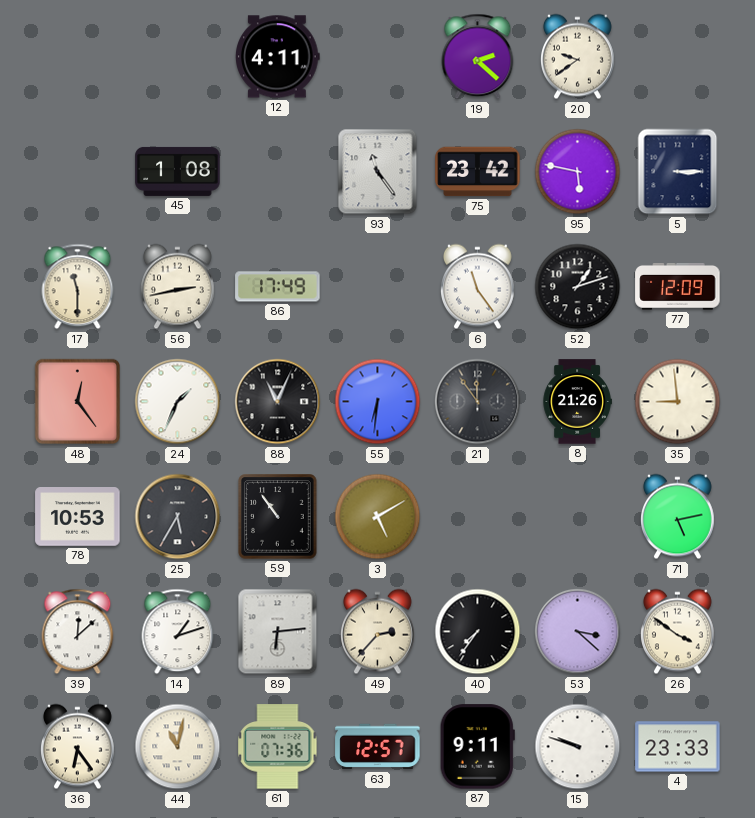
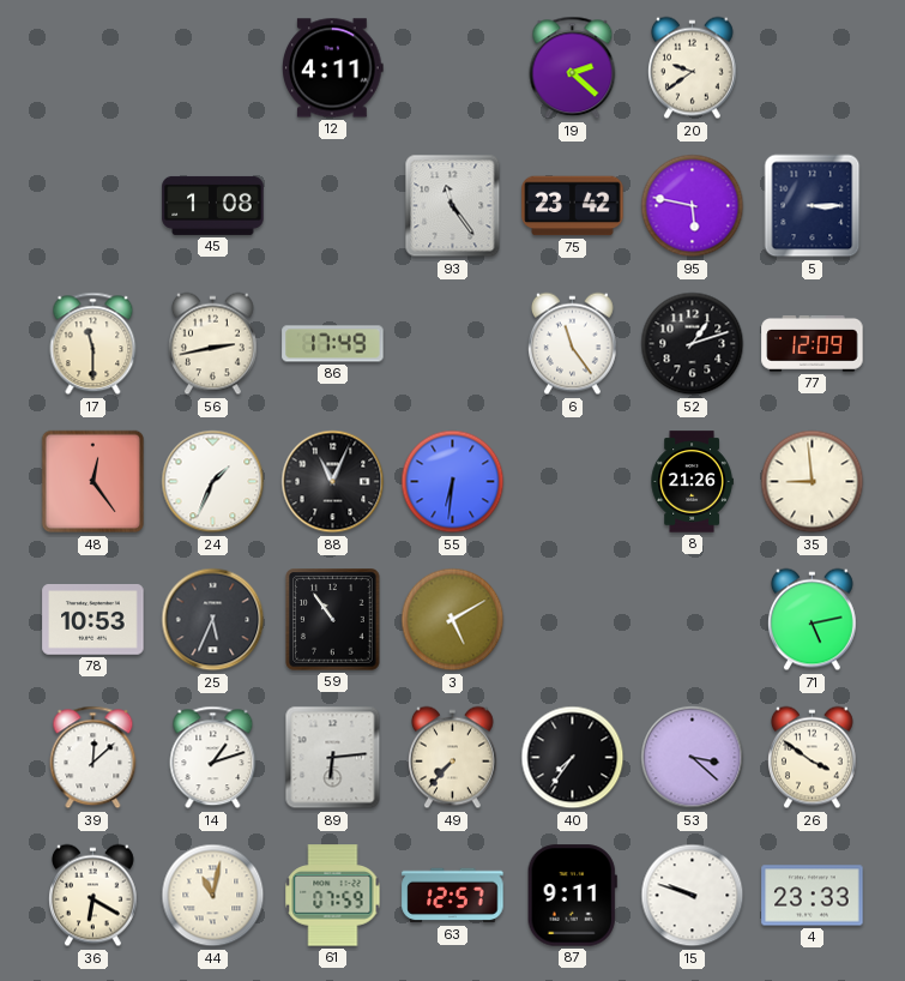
21: 11:54 -> none
25: 5:35 -> 5:34
49: 2:37 -> 7:37
36: 6:24 -> 6:20
61: 07:36 -> 07:59
